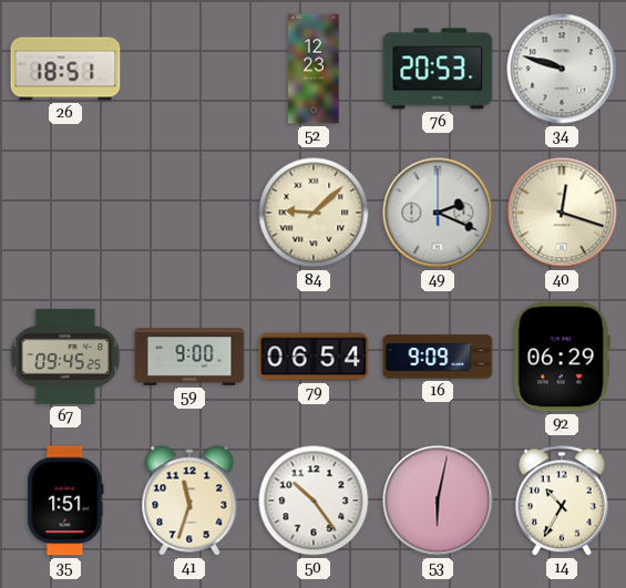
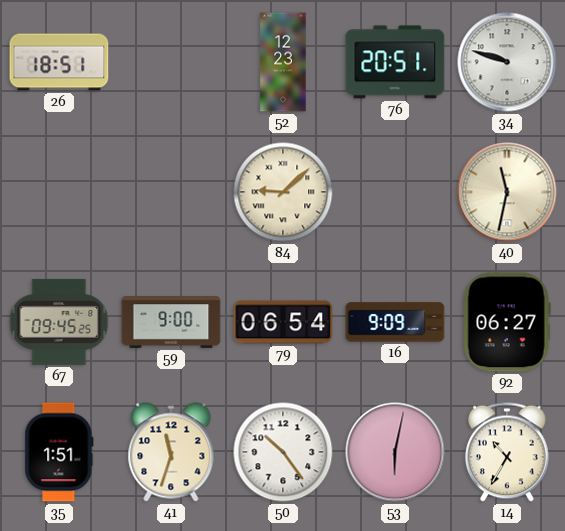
76: 20:53 -> 20:51
49: 2:19 -> none
40: 12:18 -> 11:32
92: 06:29 -> 06:27
